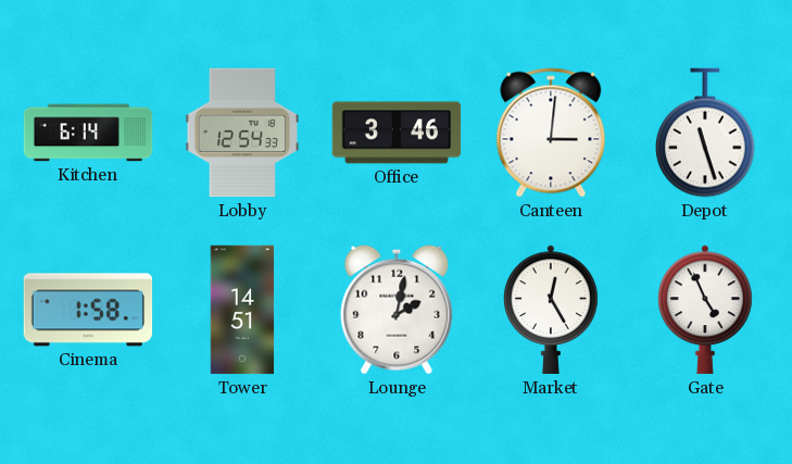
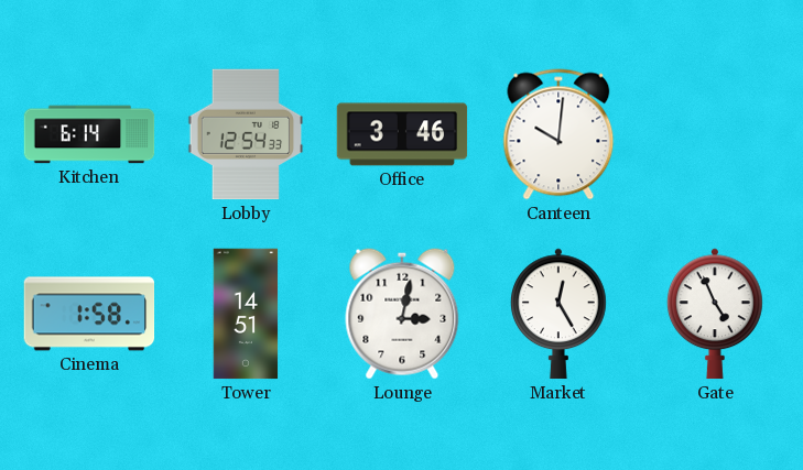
Canteen: 3:01 -> 10:01
Depot: 11:27 -> none
Lounge: 2:02 -> 3:02
